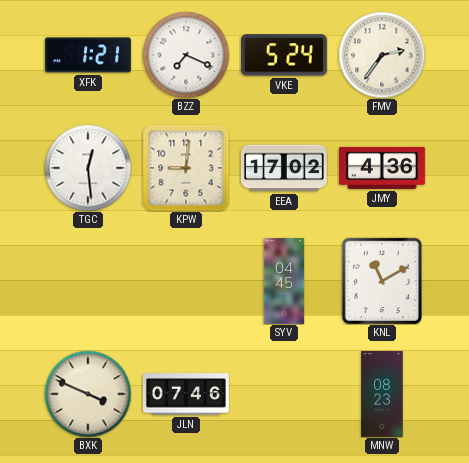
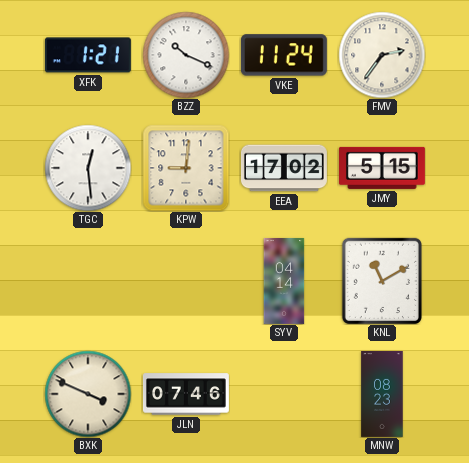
BZZ: 7:19 -> 10:19
VKE: 5:24 -> 11:24
JMY: 4:36 -> 5:15
SYV: 04:45 -> 04:14
